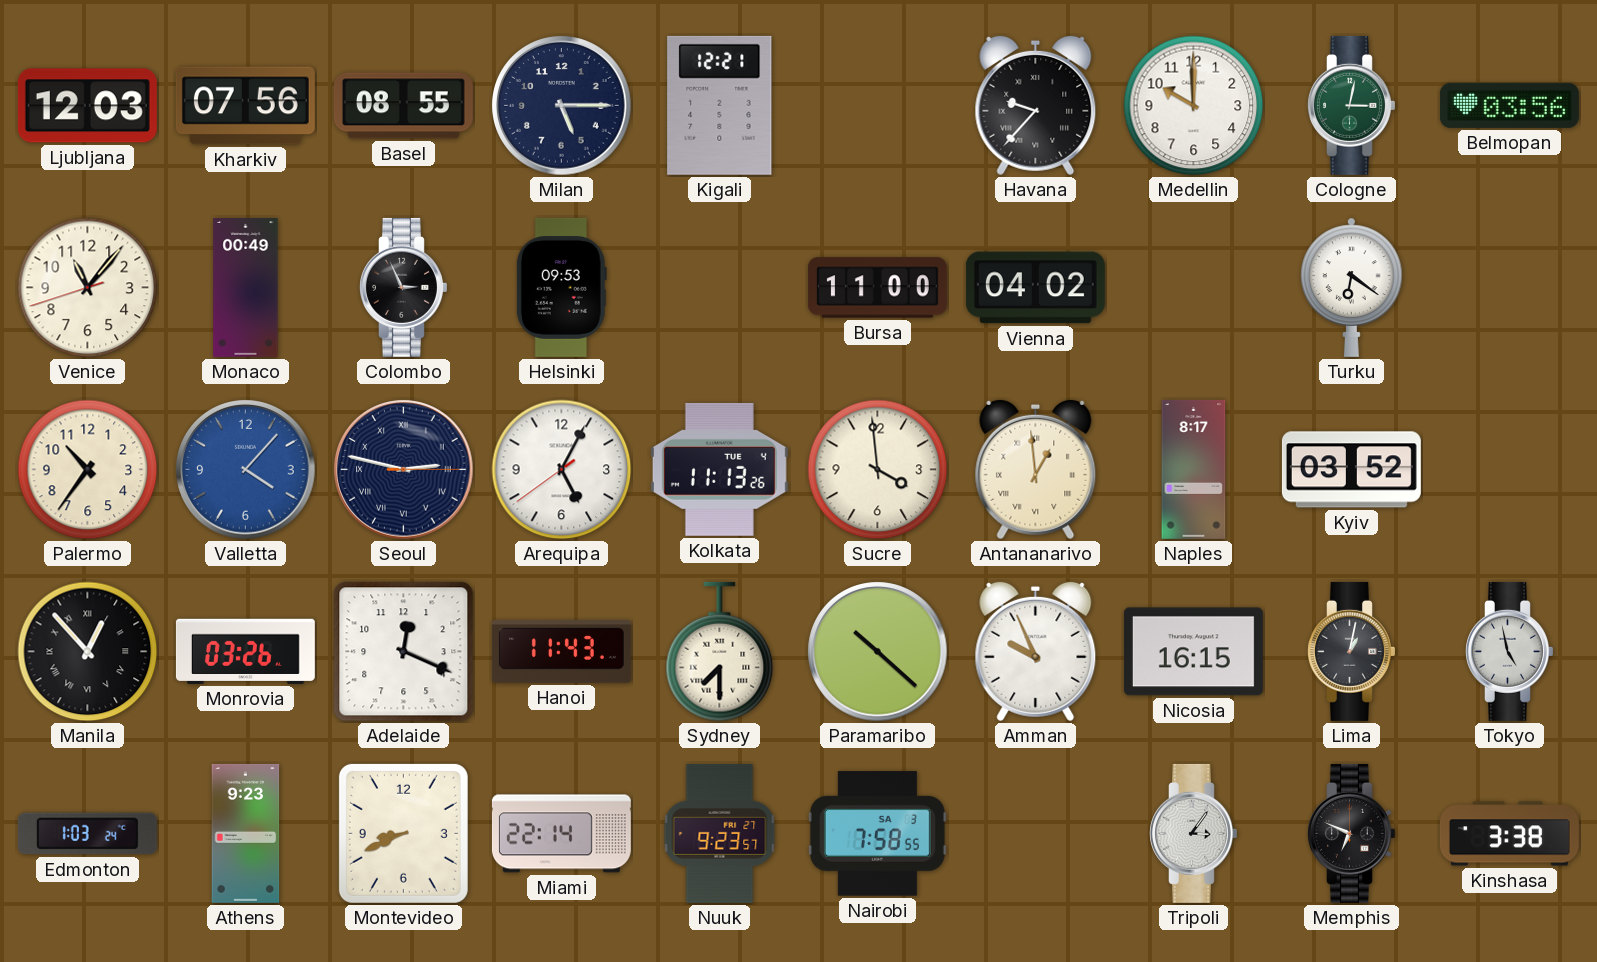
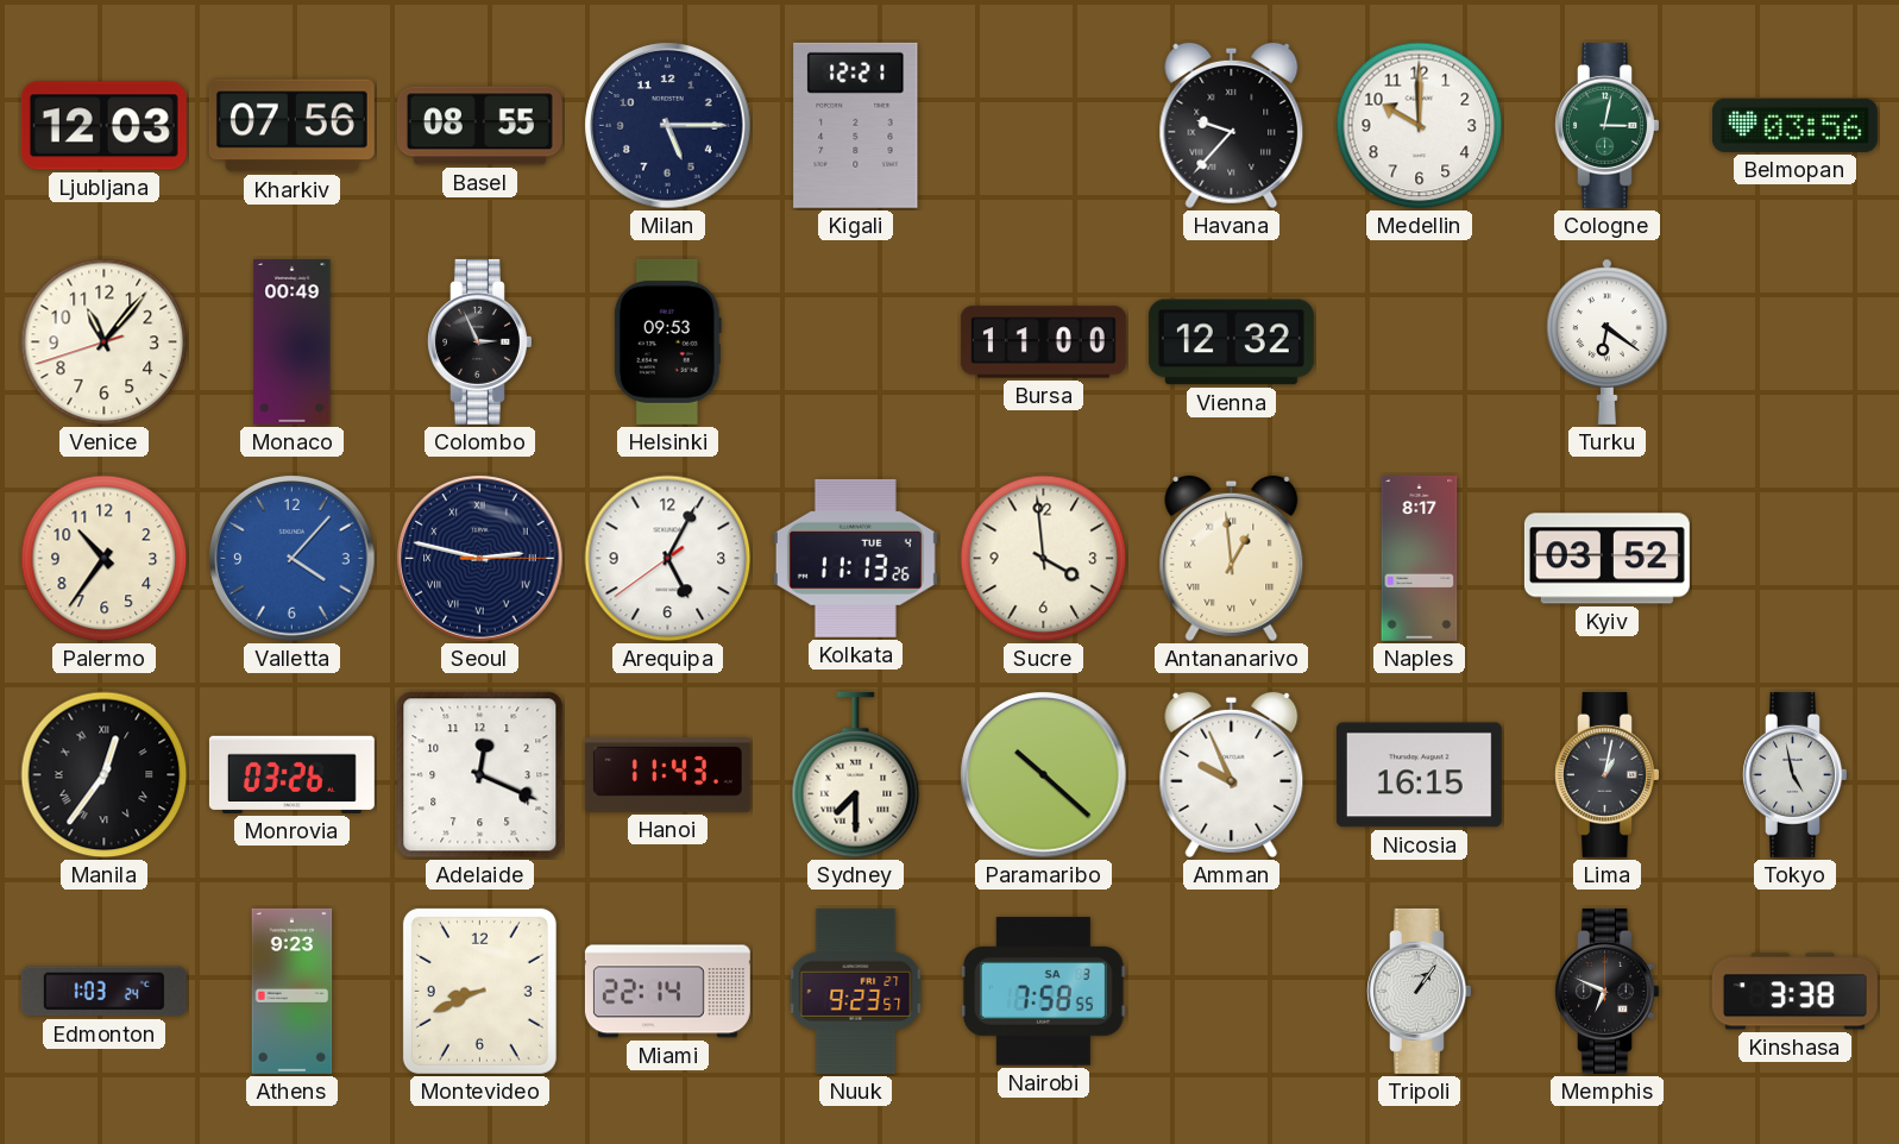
Vienna: 04:02 -> 12:32
Manila: 12:53 -> 12:36
Tripoli: 3:06 -> 1:06
